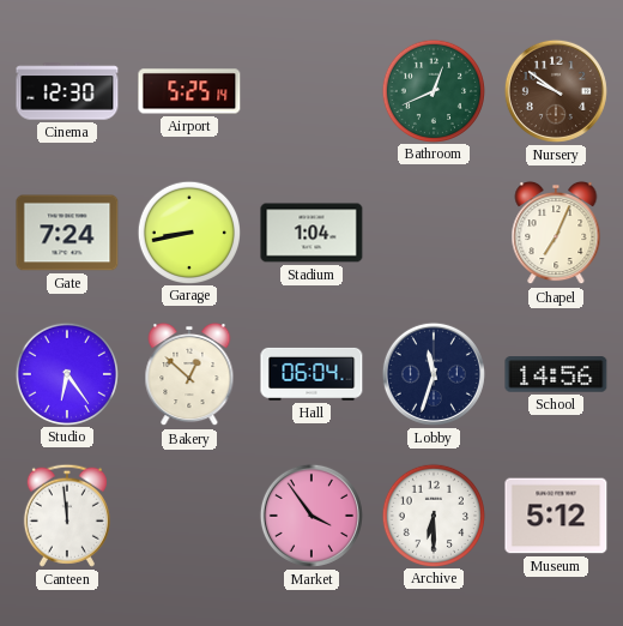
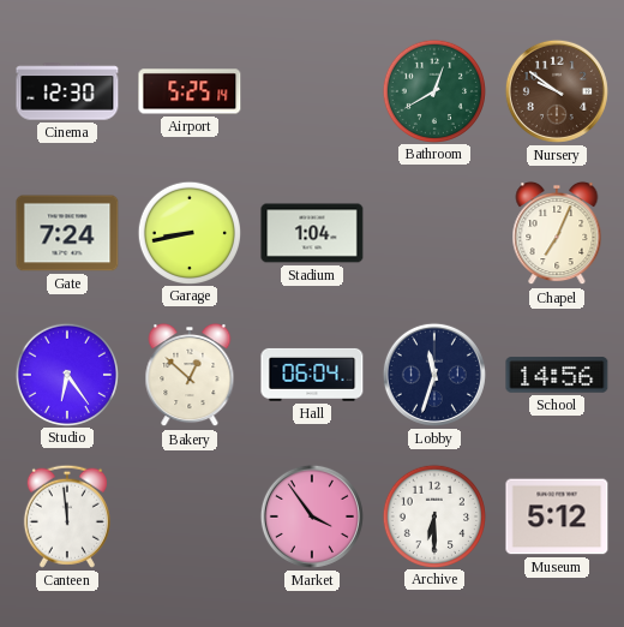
Bathroom: 12:41 -> 12:40
